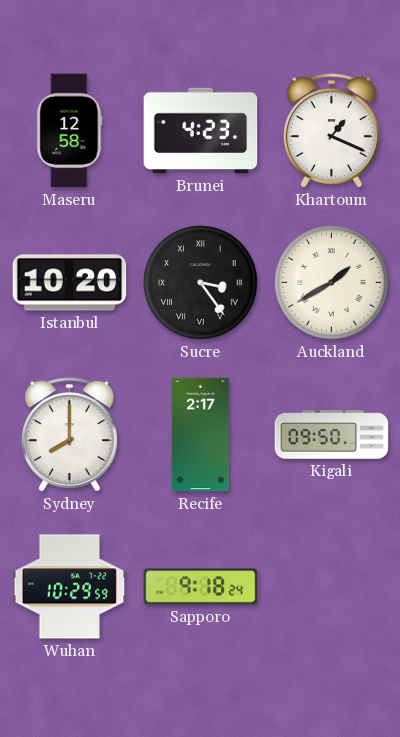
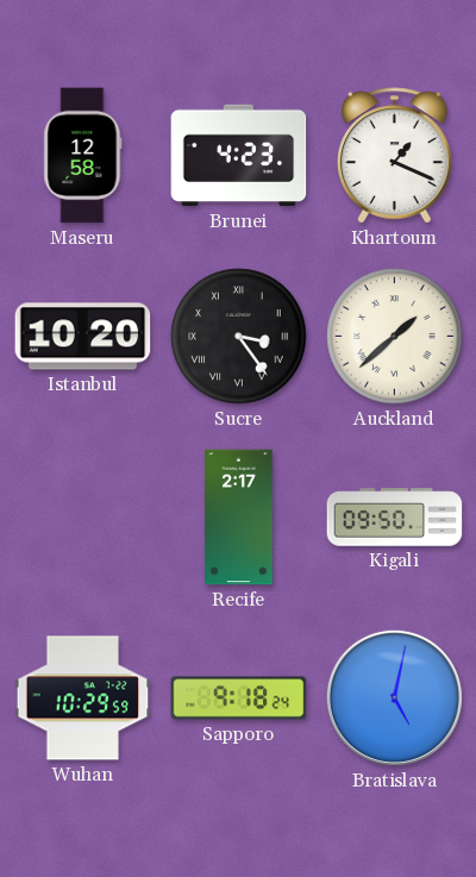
Auckland: 1:40 -> 1:38
Sydney: 8:00 -> none
Bratislava: none -> 5:02
